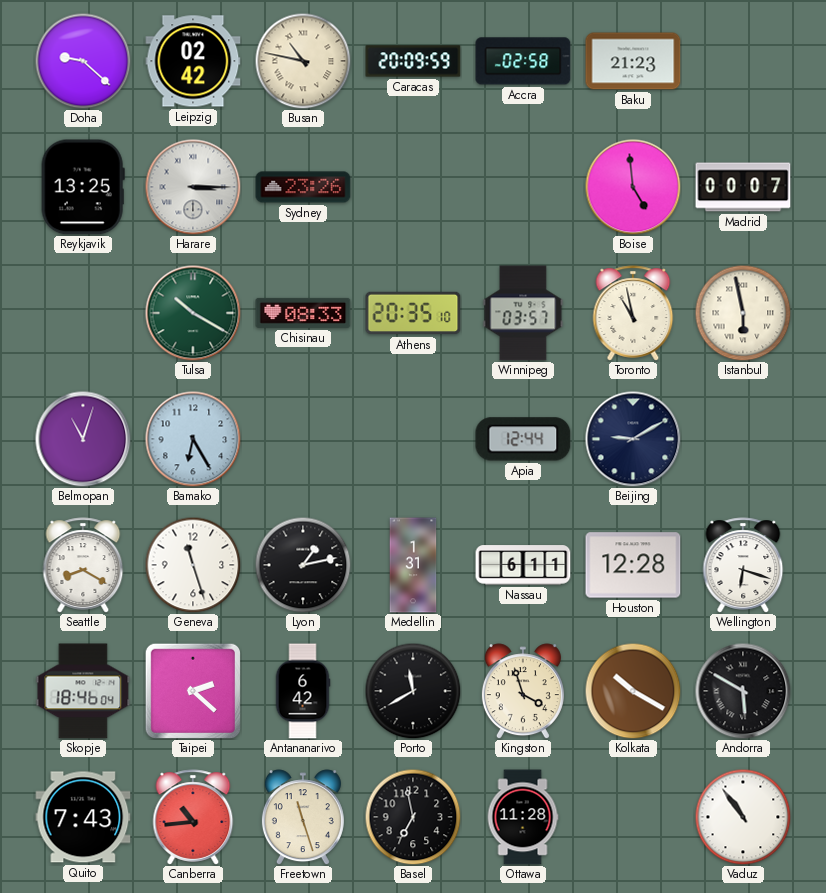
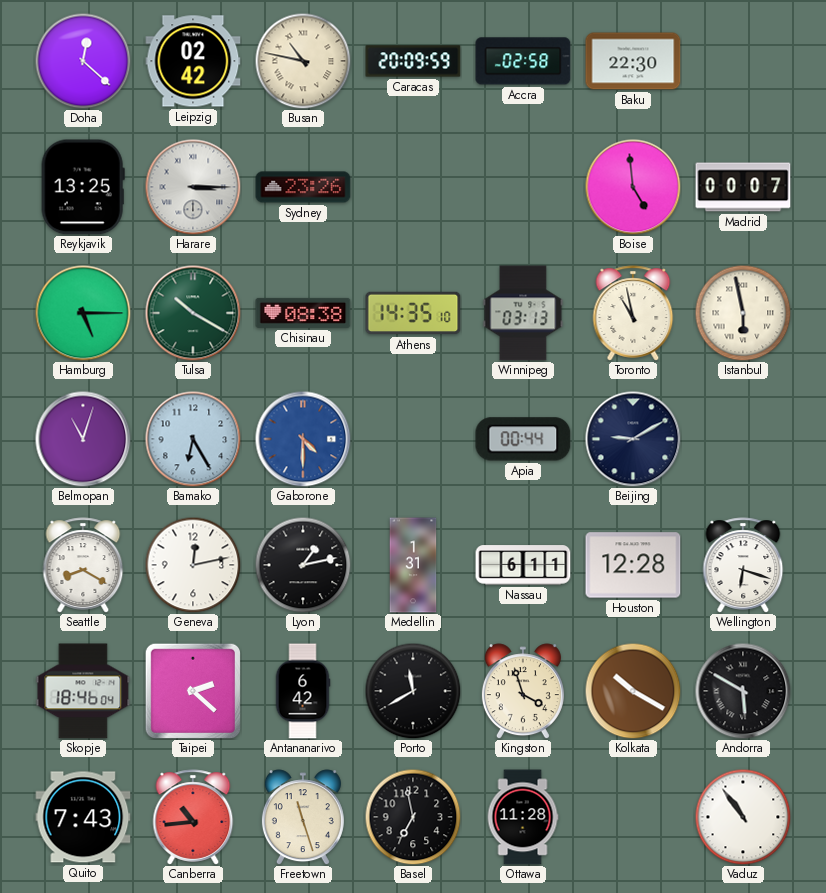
Doha: 9:22 -> 12:22
Baku: 21:23 -> 22:30
Hamburg: none -> 5:15
Chisinau: 08:33 -> 08:38
Athens: 20:35 -> 14:35
Winnipeg: 03:57 -> 03:13
Gaborone: none -> 4:30
Apia: 12:44 -> 00:44
Geneva: 11:27 -> 12:13
